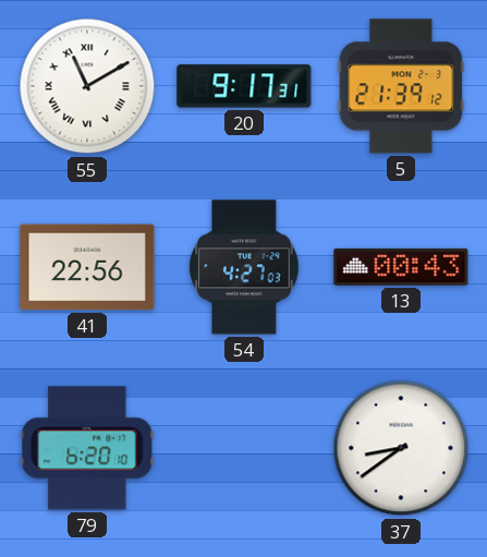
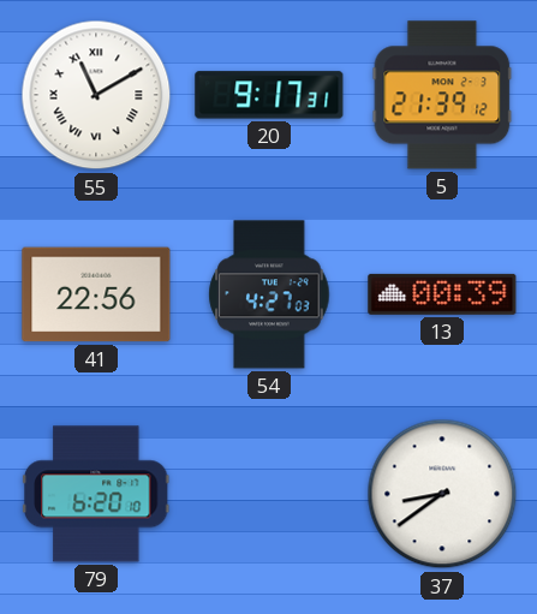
13: 00:43 -> 00:39
